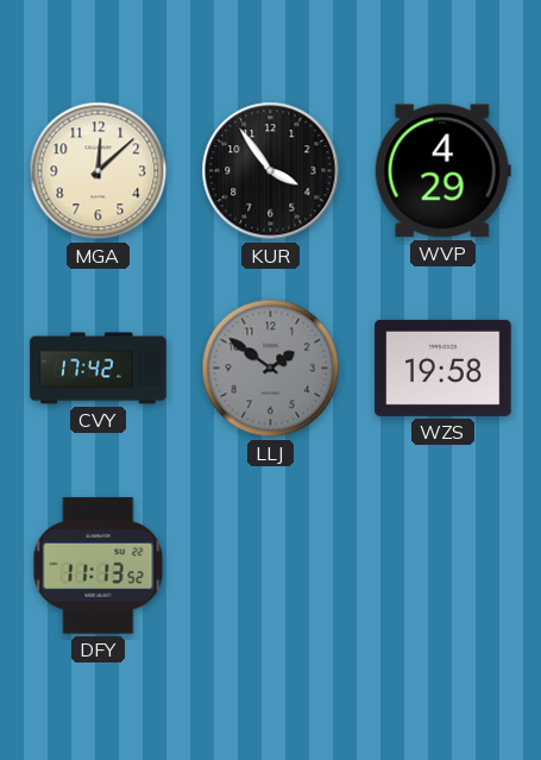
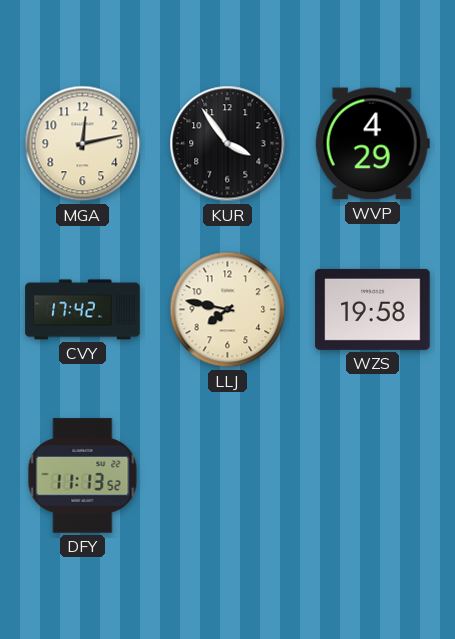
MGA: 12:08 -> 12:13
LLJ: 1:51 -> 7:47
LLJ dial: grey -> cream
